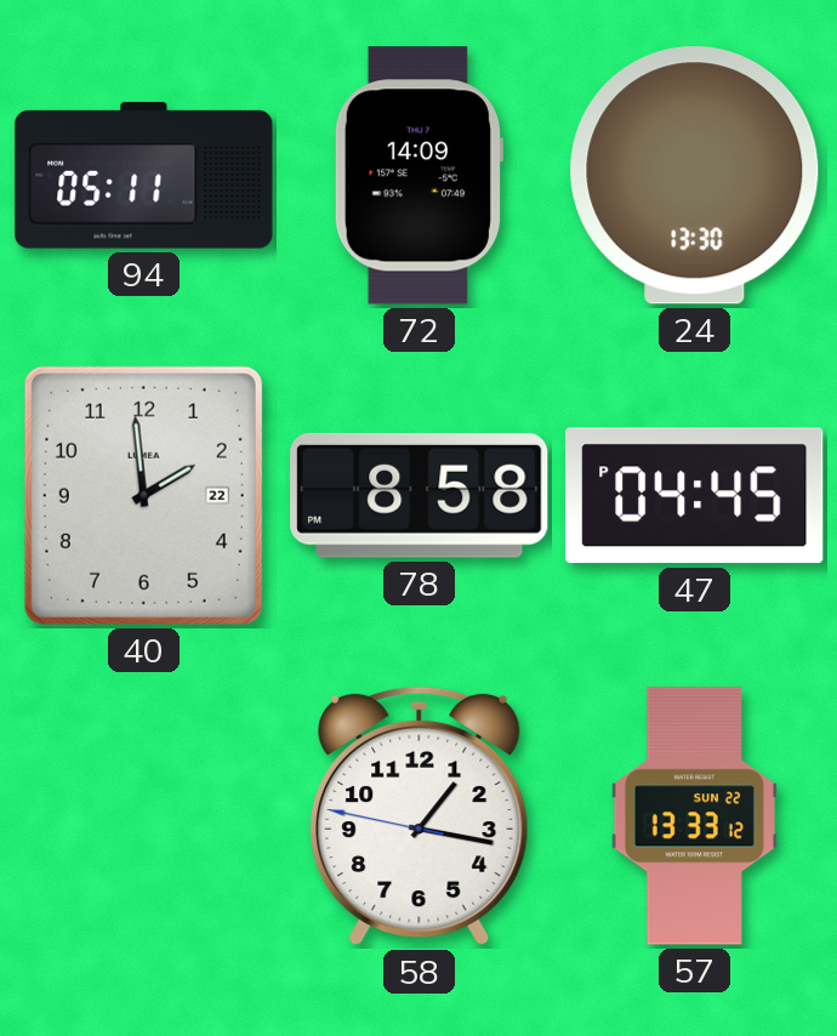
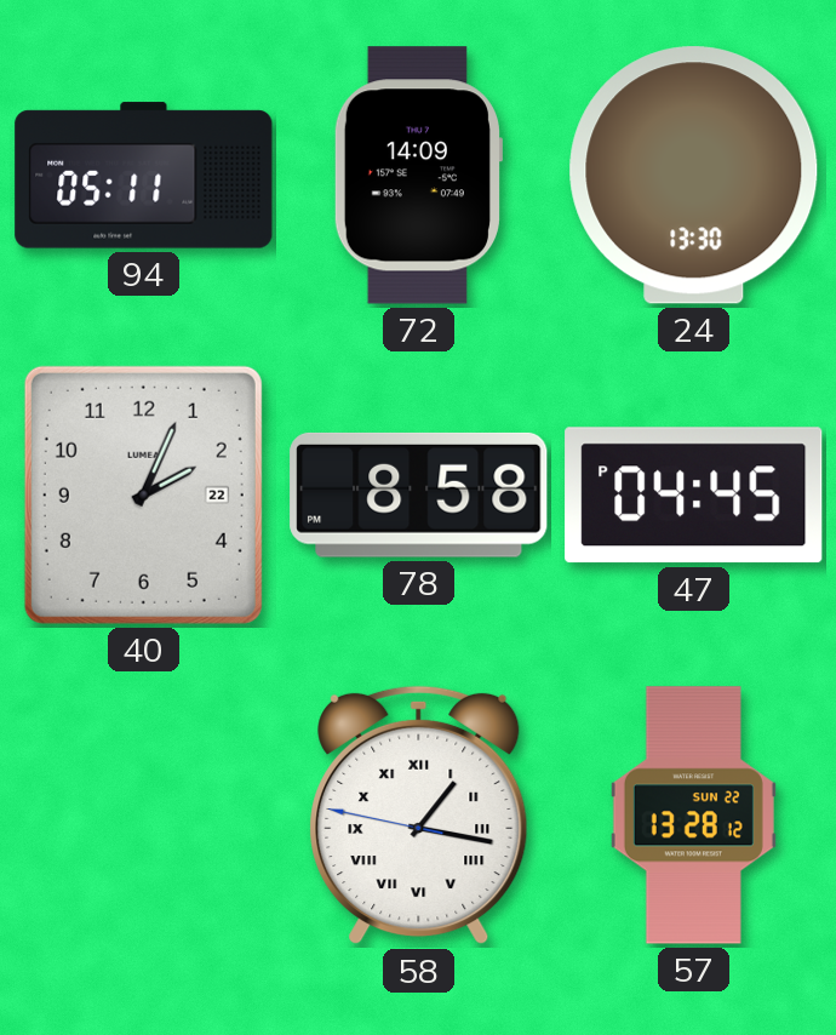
40: 1:59 -> 2:04
58 numerals: Arabic -> Roman
57: 13:33 -> 13:28
